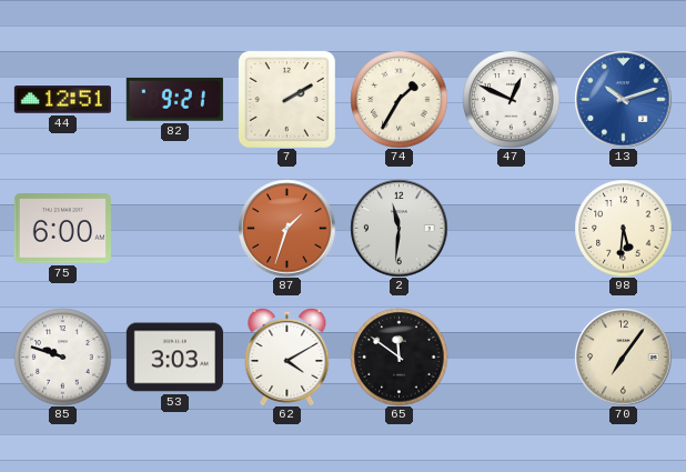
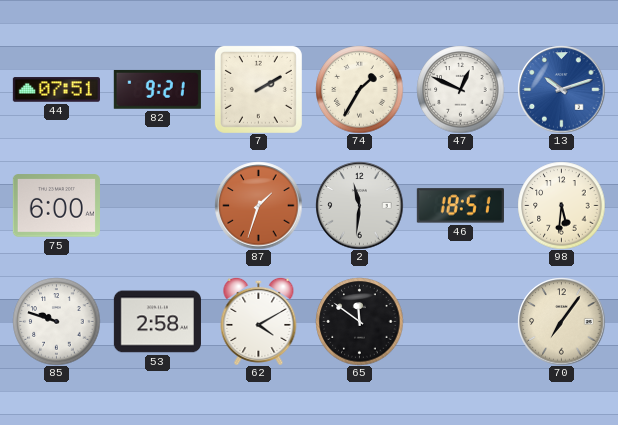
44: 12:51 -> 07:51
46: none -> 18:51
53: 3:03 -> 2:58
